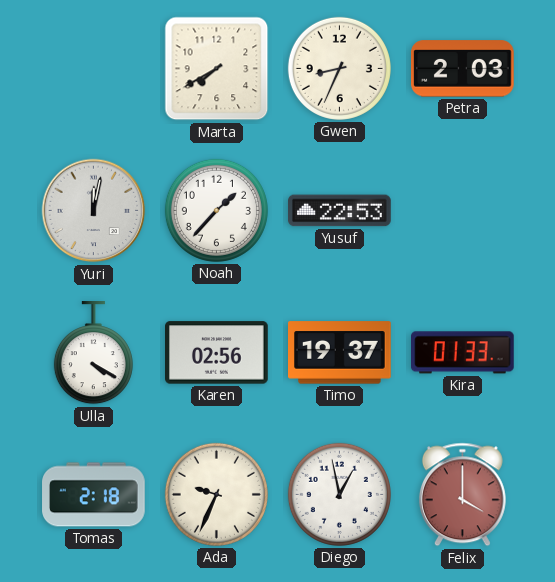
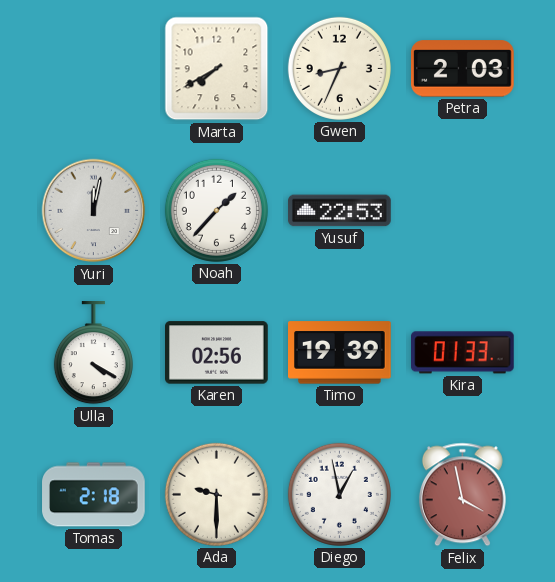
Timo: 19:37 -> 19:39
Ada: 9:34 -> 9:30
Felix: 4:00 -> 3:58
